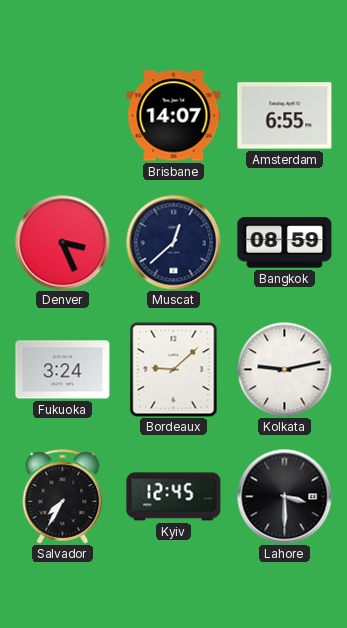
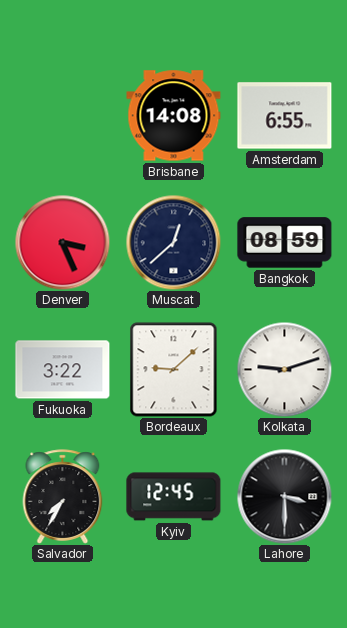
Brisbane: 14:07 -> 14:08
Fukuoka: 3:24 -> 3:22
Kolkata: 9:13 -> 9:12
